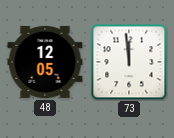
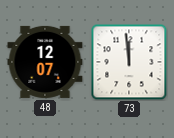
48: 12:05 -> 12:07
